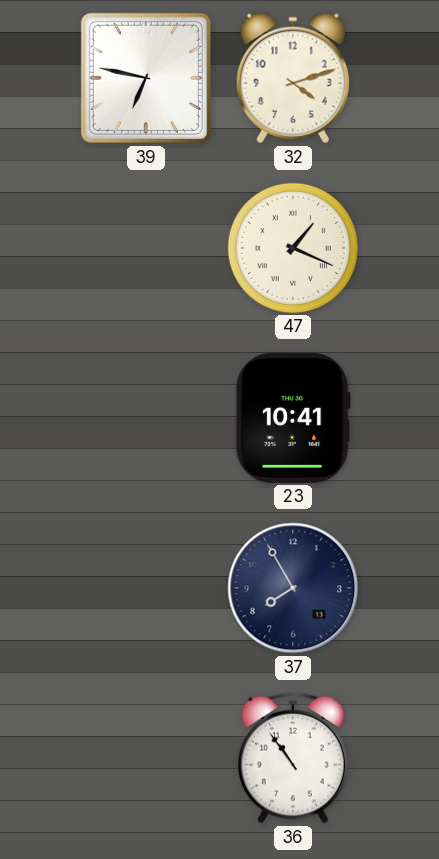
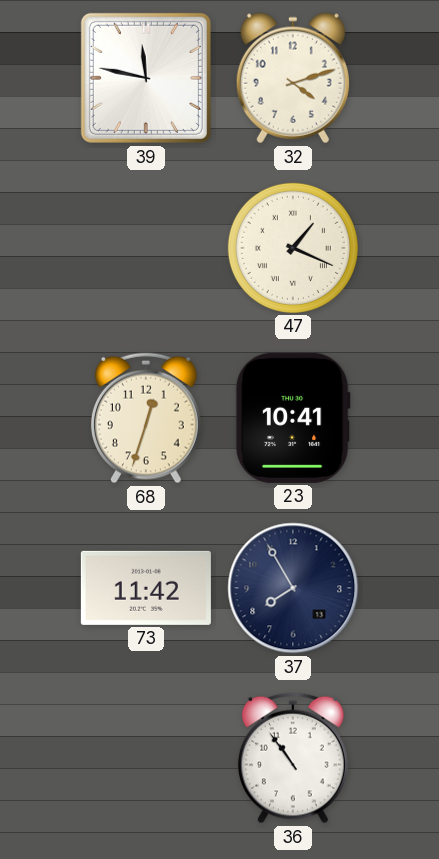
39: 6:47 -> 11:47
68: none -> 12:33
73: none -> 11:42
